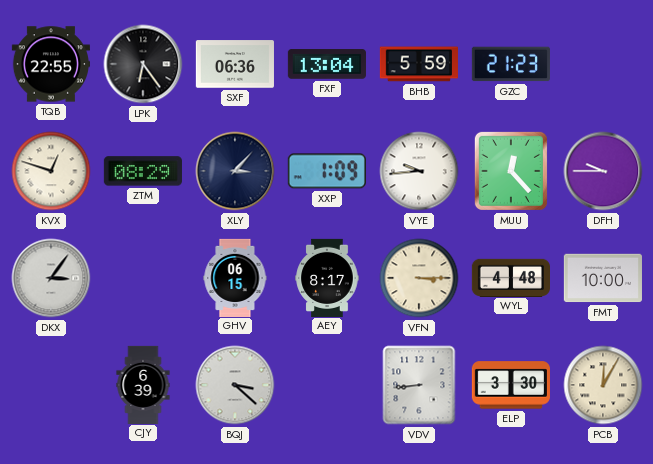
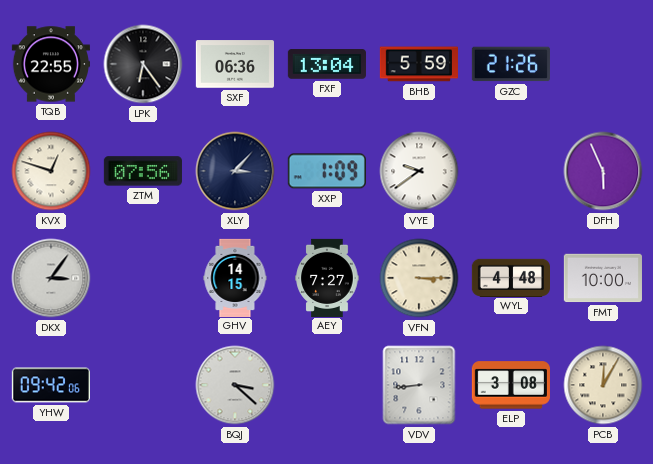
GZC: 21:23 -> 21:26
ZTM: 08:29 -> 07:56
VYE: 9:44 -> 9:39
MUU: 12:23 -> none
DFH: 9:45 -> 5:56
GHV: 06:15 -> 14:15
AEY: 8:17 -> 7:27
YHW: none -> 09:42
CJY: 6:39 -> none
ELP: 3:30 -> 3:08
